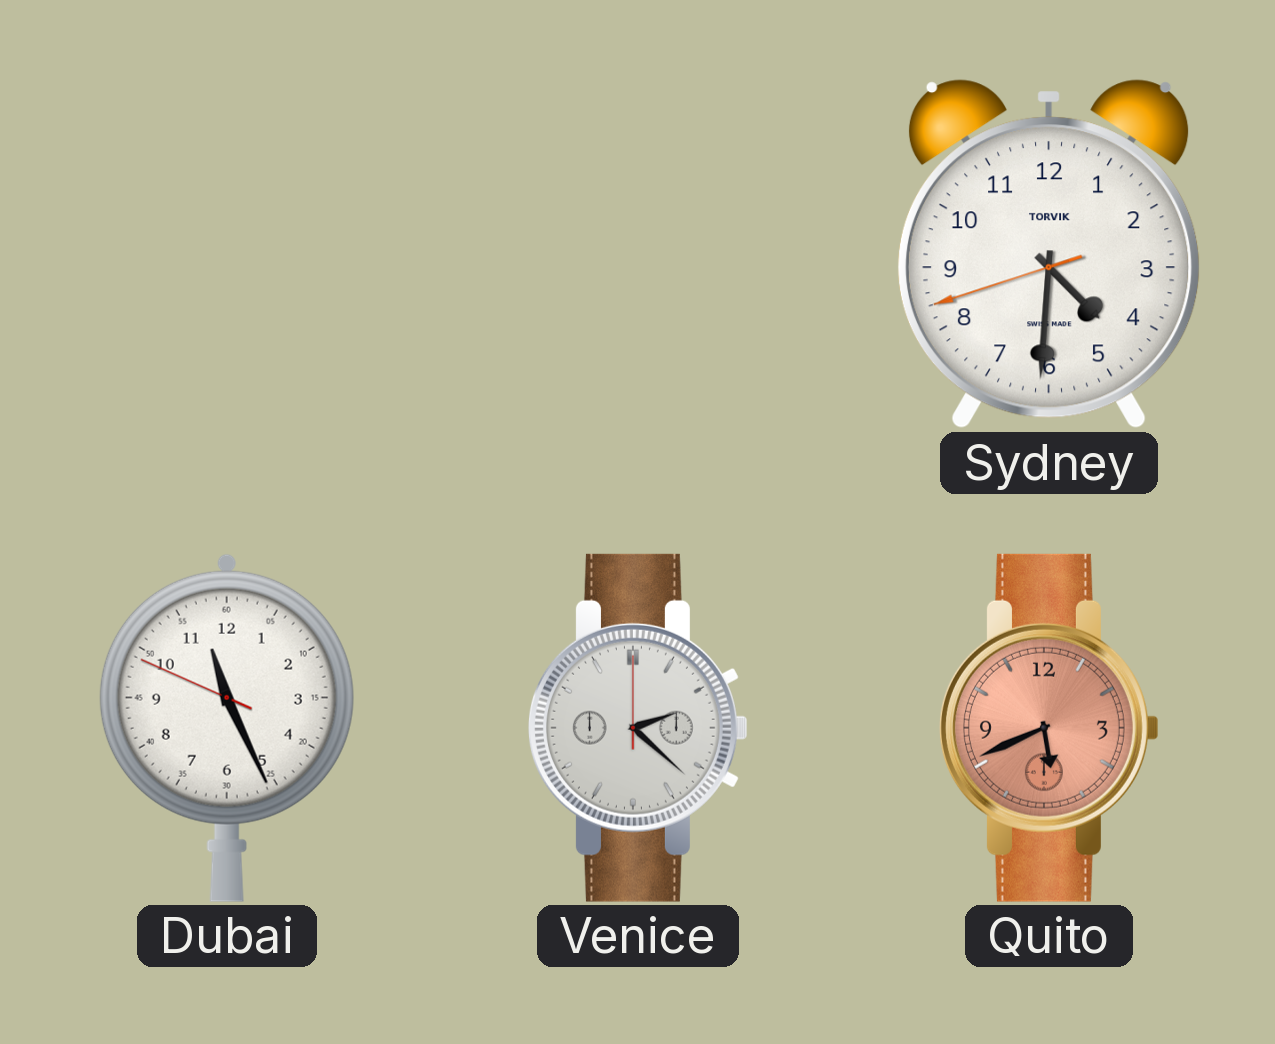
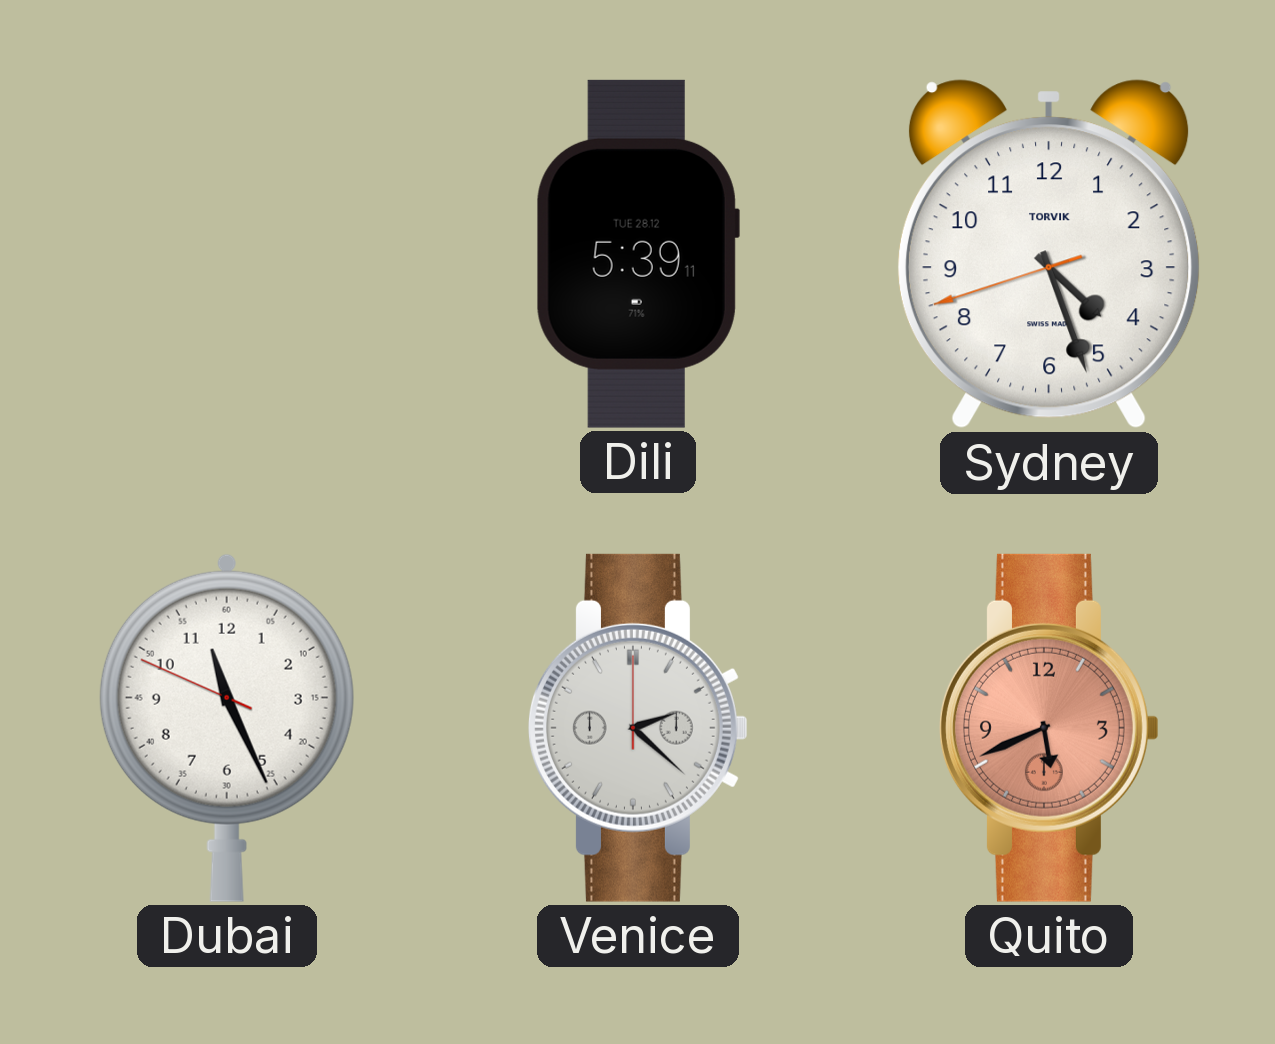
Dili: none -> 5:39
Sydney: 4:30 -> 4:26
